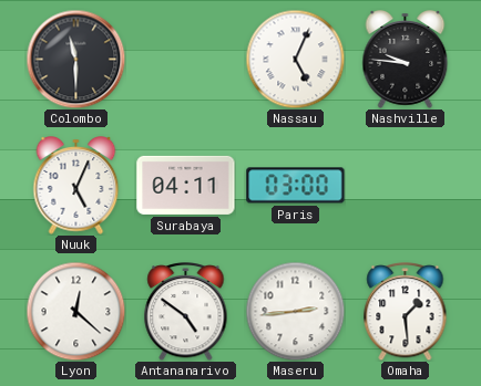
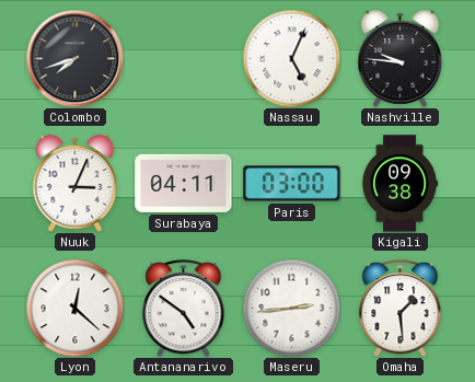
Colombo: 11:30 -> 7:42
Nuuk: 5:04 -> 3:04
Kigali: none -> 09:38
